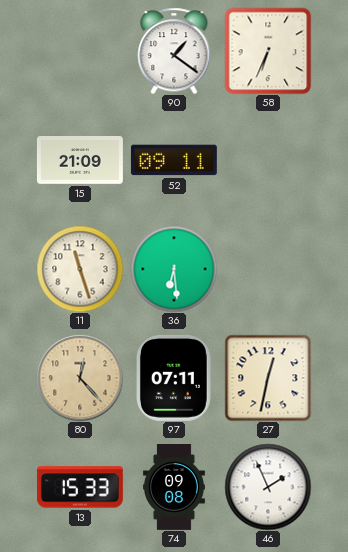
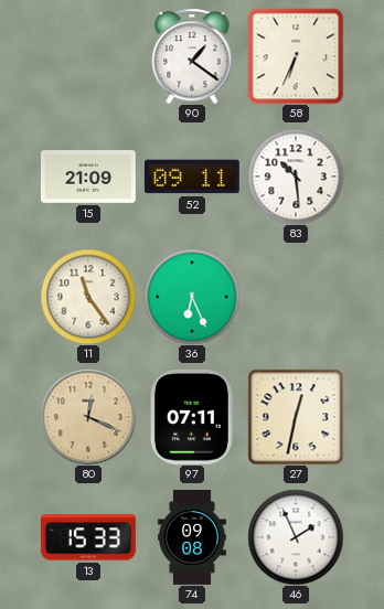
83: none -> 10:29
11: 11:27 -> 11:24
36: 6:29 -> 6:26
80: 12:23 -> 12:19
